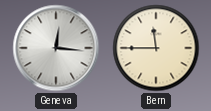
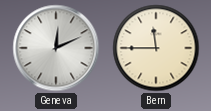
Geneva: 12:16 -> 12:11
